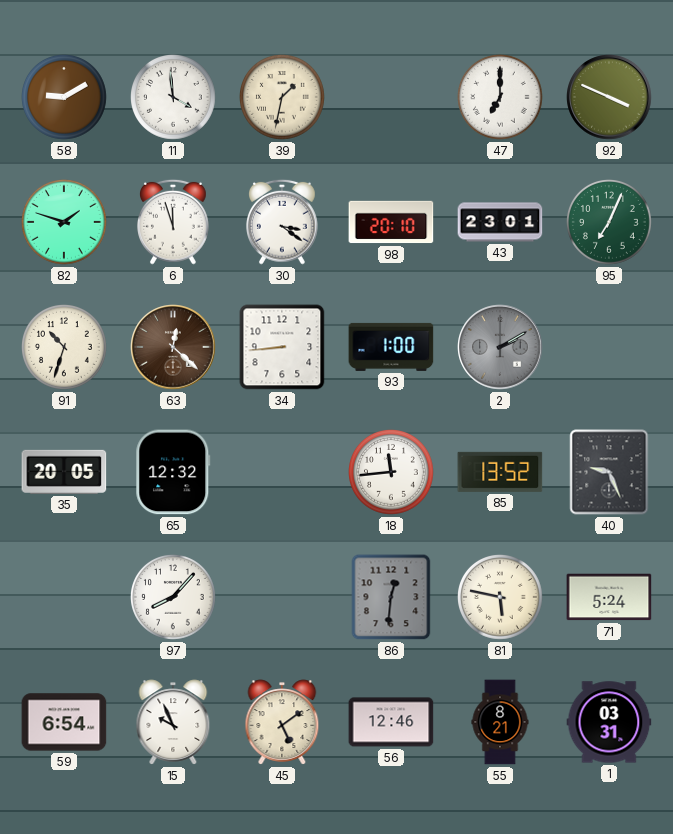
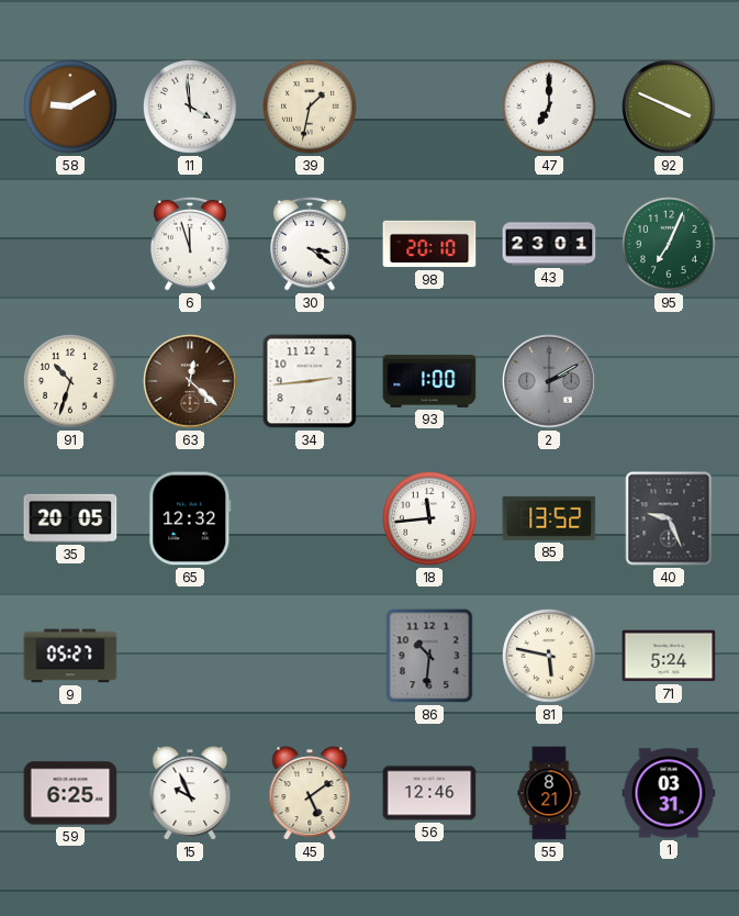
82: 1:48 -> none
34: 8:44 -> 2:44
9: none -> 05:27
97: 8:07 -> none
86: 12:31 -> 10:31
59: 6:54 -> 6:25
